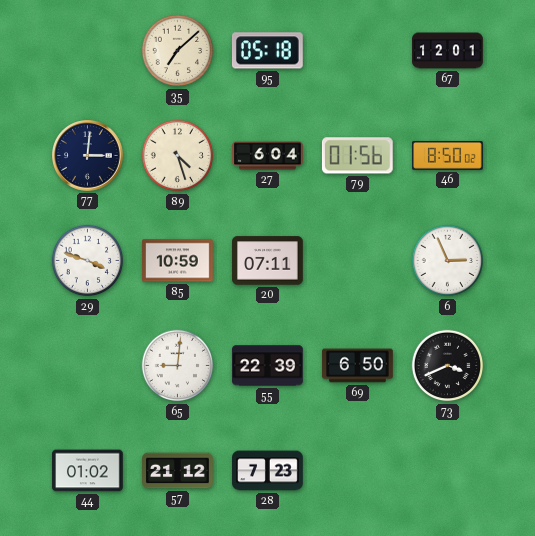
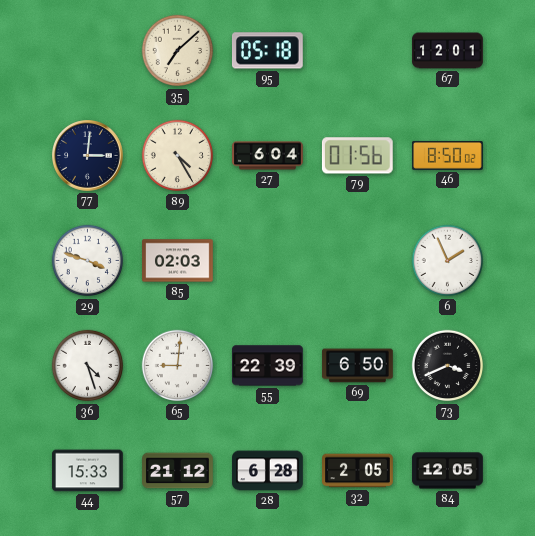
89: 4:27 -> 4:25
85: 10:59 -> 02:03
20: 07:11 -> none
6: 2:56 -> 1:56
36: none -> 4:27
44: 01:02 -> 15:33
28: 7:23 -> 6:28
32: none -> 2:05
84: none -> 12:05
